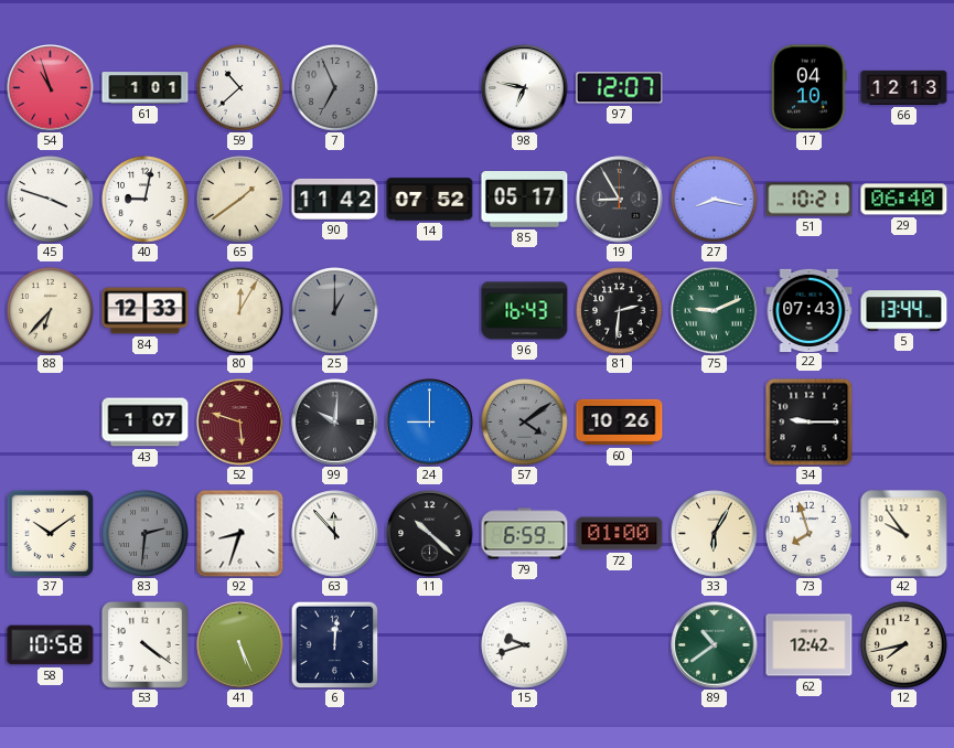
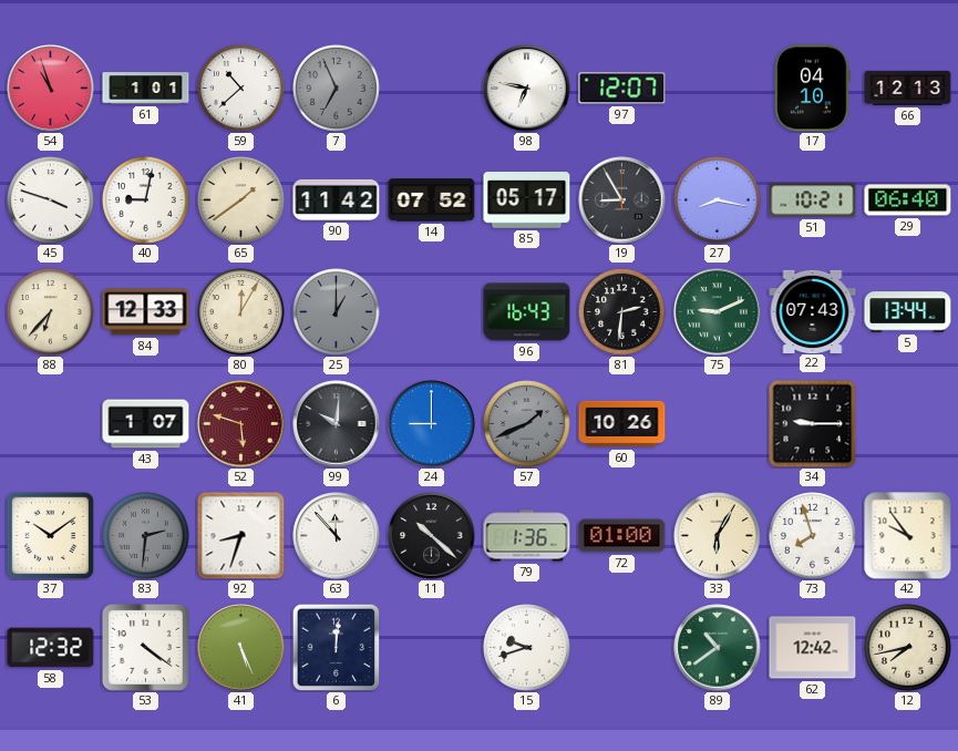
57: 4:09 -> 1:41
79: 6:59 -> 1:36
58: 10:58 -> 12:32
